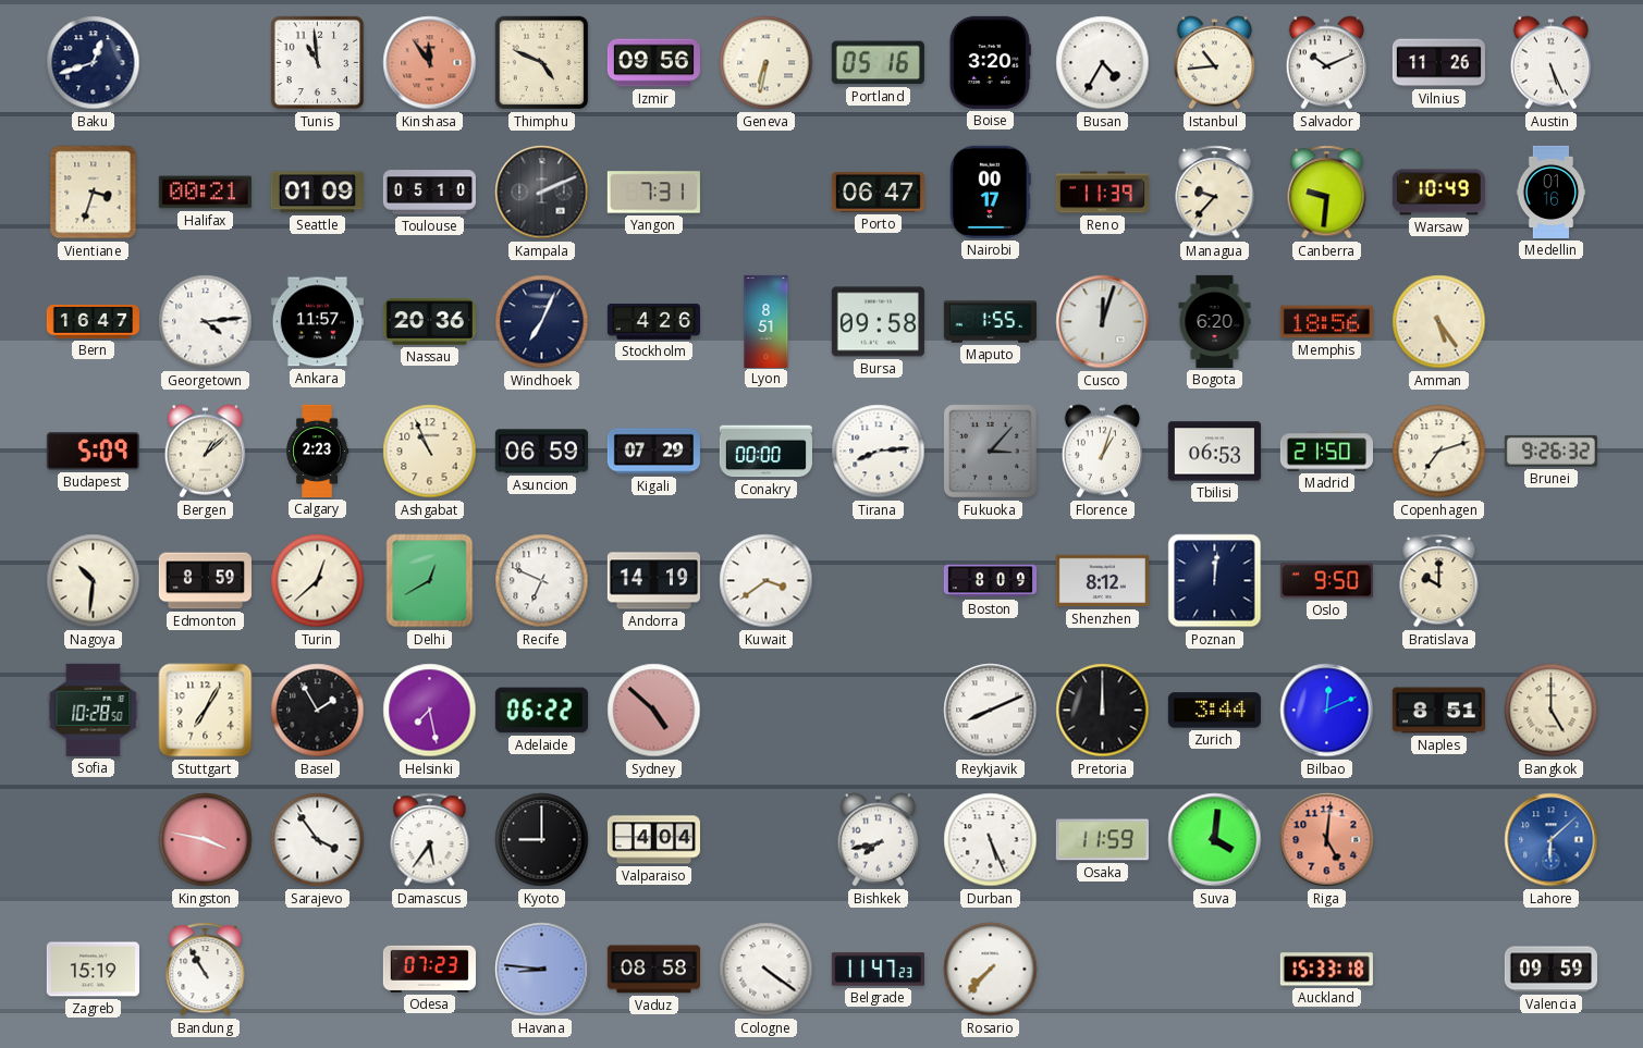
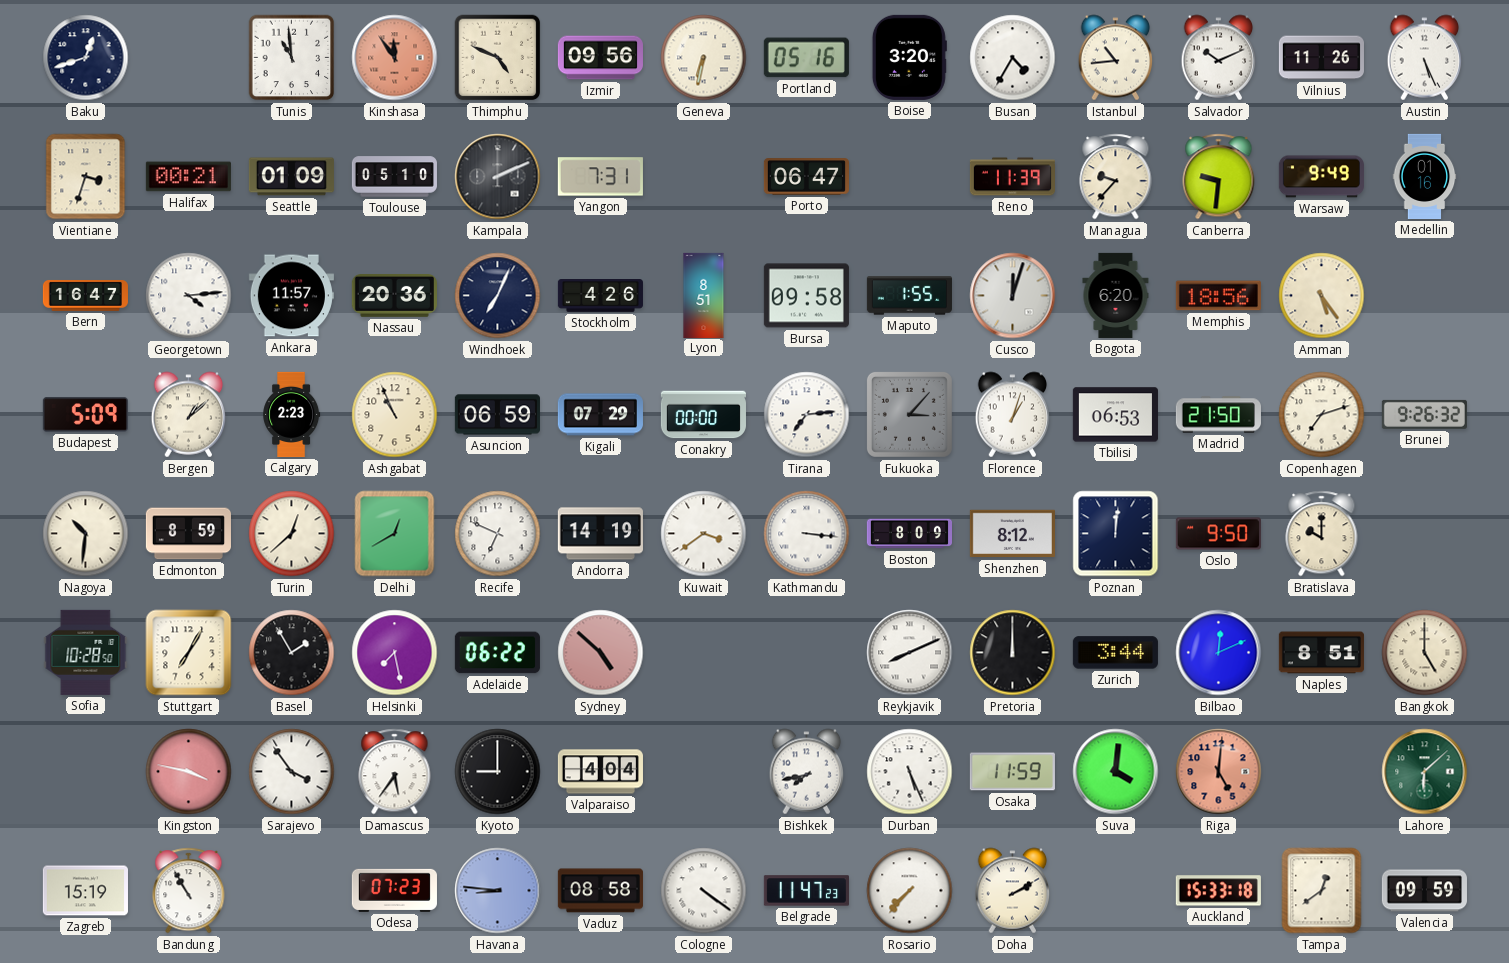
Nairobi: 00:17 -> none
Warsaw: 10:49 -> 9:49
Tirana: 8:14 -> 7:14
Kathmandu: none -> 3:16
Lahore dial: blue -> green
Doha: none -> 2:10
Tampa: none -> 12:39
